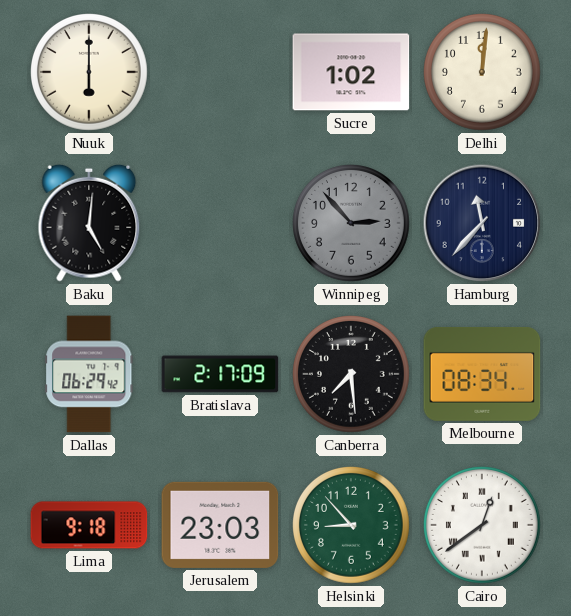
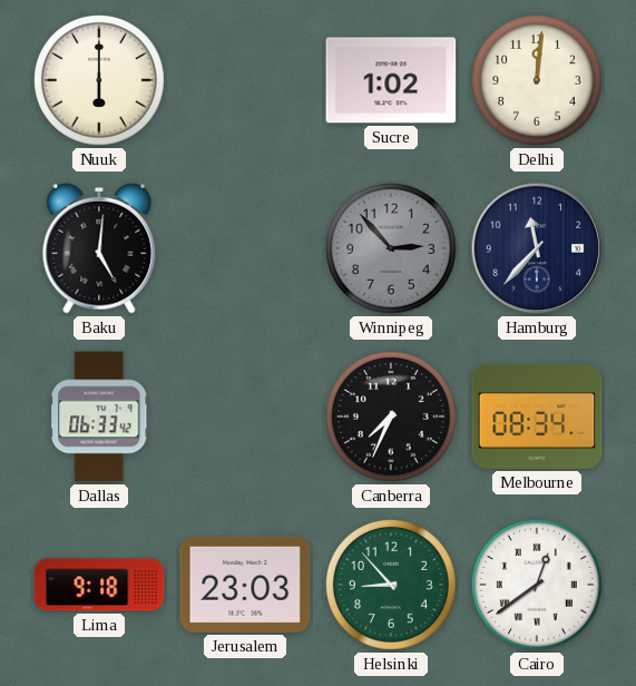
Dallas: 06:29 -> 06:33
Bratislava: 2:17 -> none
Canberra: 7:29 -> 7:34
